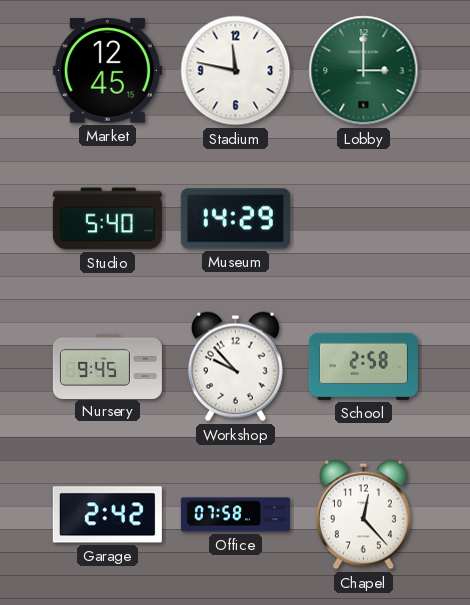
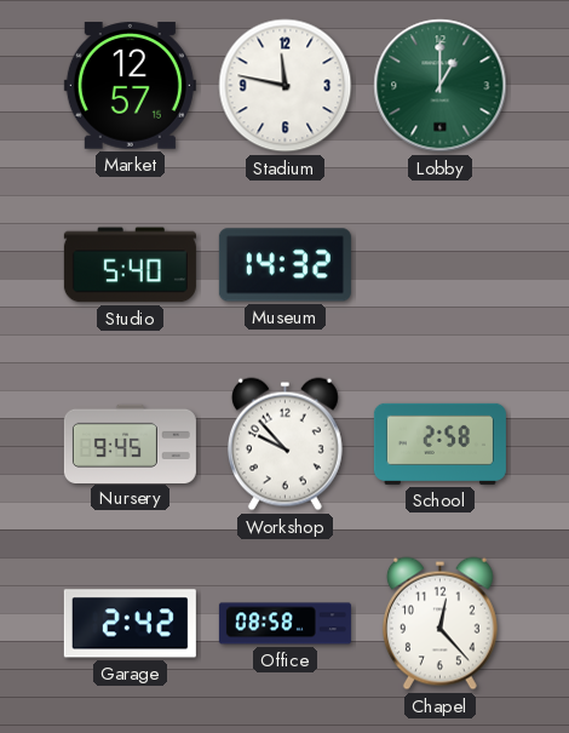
Market: 12:45 -> 12:57
Lobby: 3:00 -> 1:00
Museum: 14:29 -> 14:32
Office: 07:58 -> 08:58
